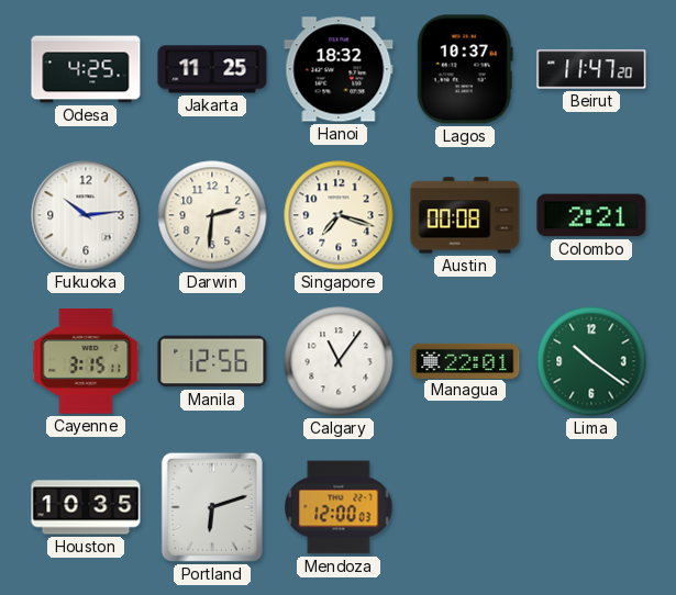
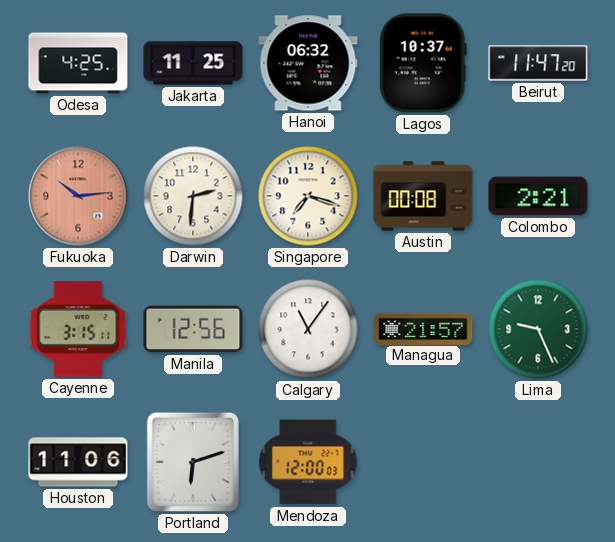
Hanoi: 18:32 -> 06:32
Fukuoka dial: white -> salmon
Managua: 22:01 -> 21:57
Lima: 10:21 -> 9:26
Houston: 10:35 -> 11:06
